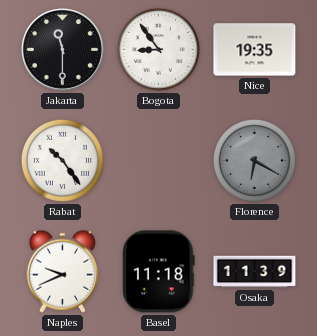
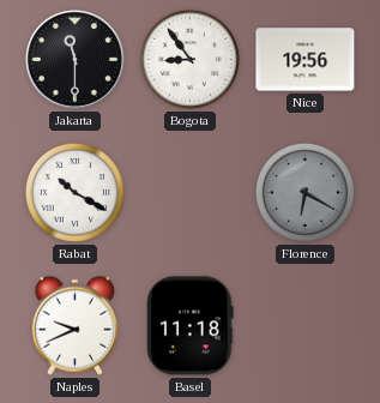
Nice: 19:35 -> 19:56
Rabat: 10:24 -> 10:20
Osaka: 11:39 -> none
